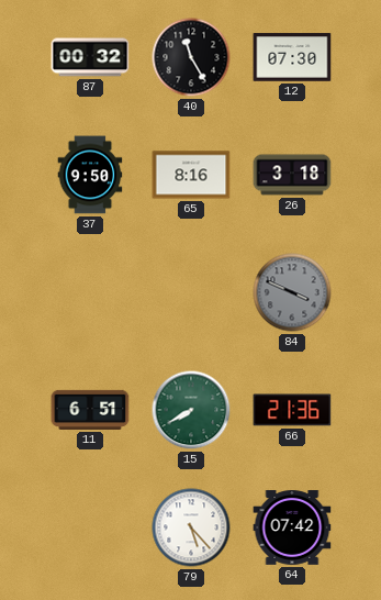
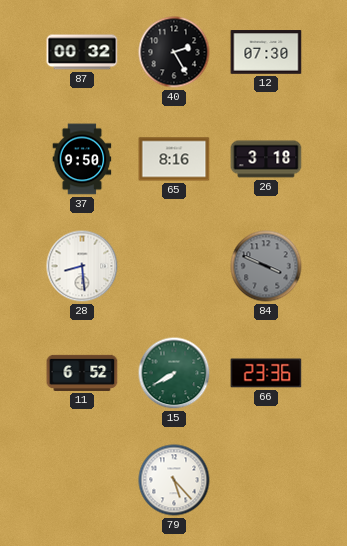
40: 11:25 -> 2:25
28: none -> 8:29
11: 6:51 -> 6:52
66: 21:36 -> 23:36
64: 07:42 -> none
